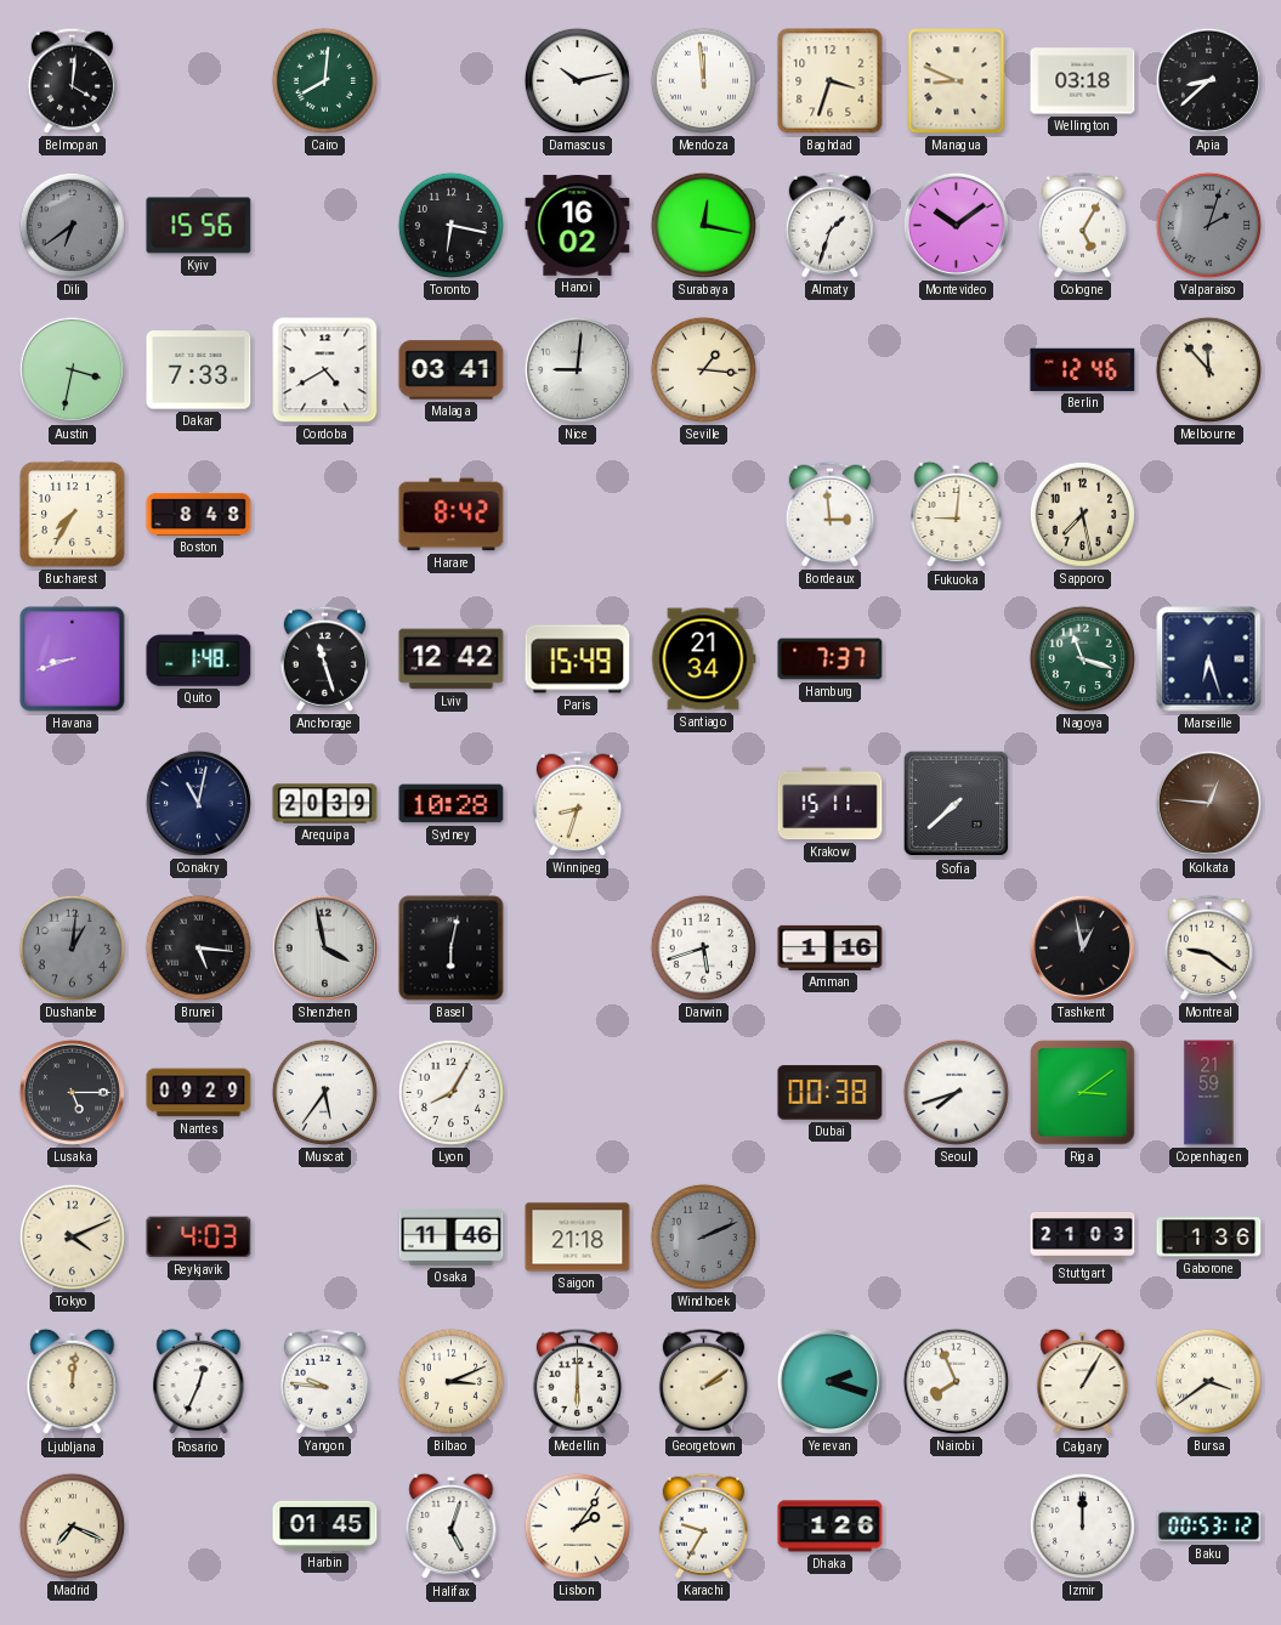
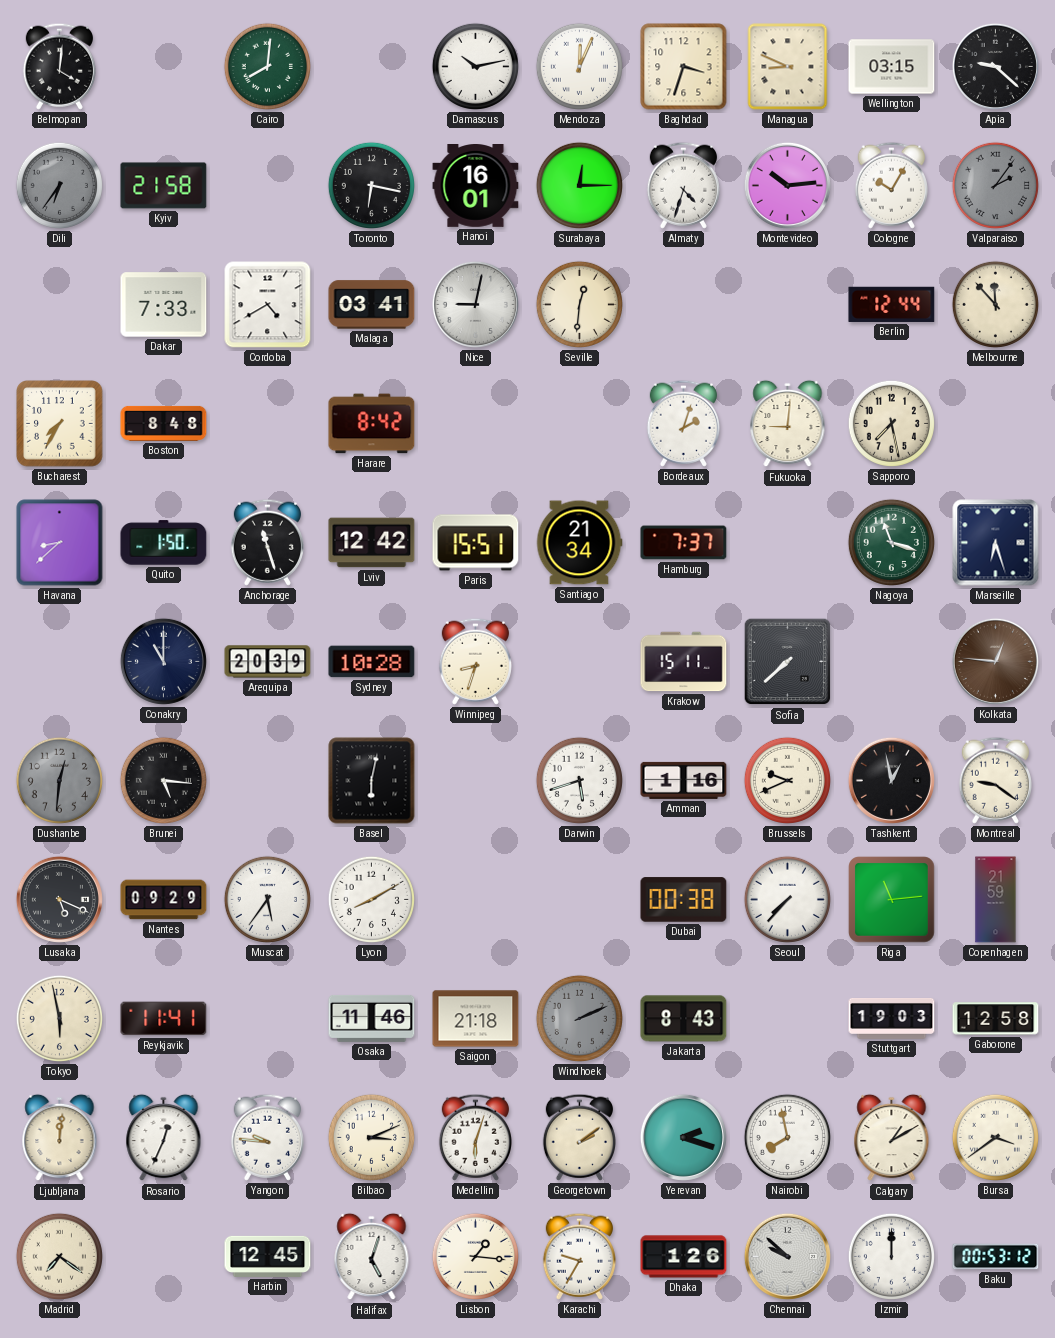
Mendoza: 11:59 -> 12:04
Wellington: 03:18 -> 03:15
Apia: 8:38 -> 9:22
Dili: 6:39 -> 6:36
Kyiv: 15:56 -> 21:58
Hanoi: 16:02 -> 16:01
Surabaya: 12:17 -> 12:15
Almaty: 1:33 -> 4:33
Montevideo: 10:09 -> 10:14
Cologne: 5:05 -> 10:05
Valparaiso: 2:03 -> 2:06
Austin: 3:32 -> none
Nice: 9:01 -> 9:02
Seville: 1:16 -> 12:31
Berlin: 12:46 -> 12:44
Bordeaux: 2:59 -> 2:03
Havana: 8:42 -> 8:38
Quito: 1:48 -> 1:50
Paris: 15:49 -> 15:51
Conakry: 11:02 -> 11:00
Dushanbe: 1:01 -> 12:31
Shenzhen: 3:58 -> none
Brussels: none -> 9:41
Lusaka: 5:15 -> 5:19
Lyon: 8:05 -> 8:10
Seoul: 7:42 -> 7:37
Riga: 3:09 -> 11:14
Tokyo: 4:11 -> 5:58
Reykjavik: 4:03 -> 11:41
Jakarta: none -> 8:43
Stuttgart: 21:03 -> 19:03
Gaborone: 1:36 -> 12:58
Medellin: 6:00 -> 6:03
Nairobi: 7:56 -> 7:58
Calgary: 1:05 -> 1:10
Madrid: 7:19 -> 7:21
Harbin: 01:45 -> 12:45
Lisbon: 2:06 -> 1:16
Chennai: none -> 9:52
